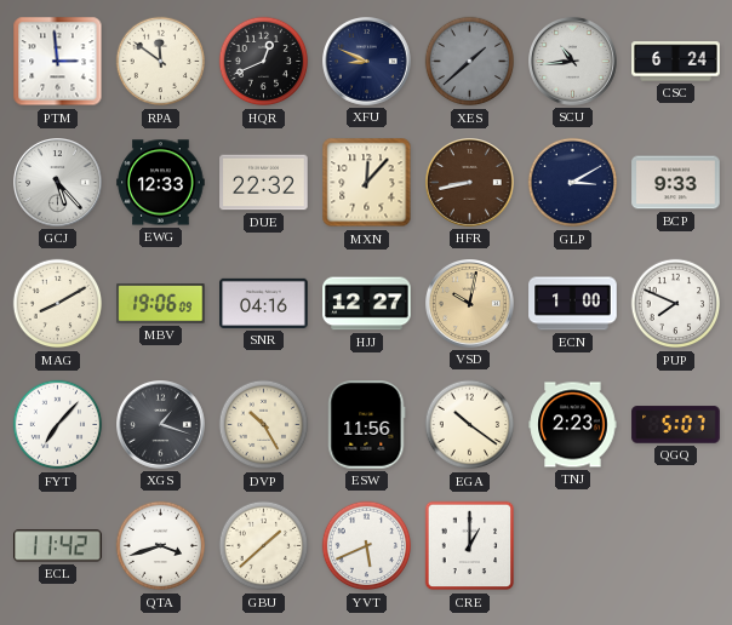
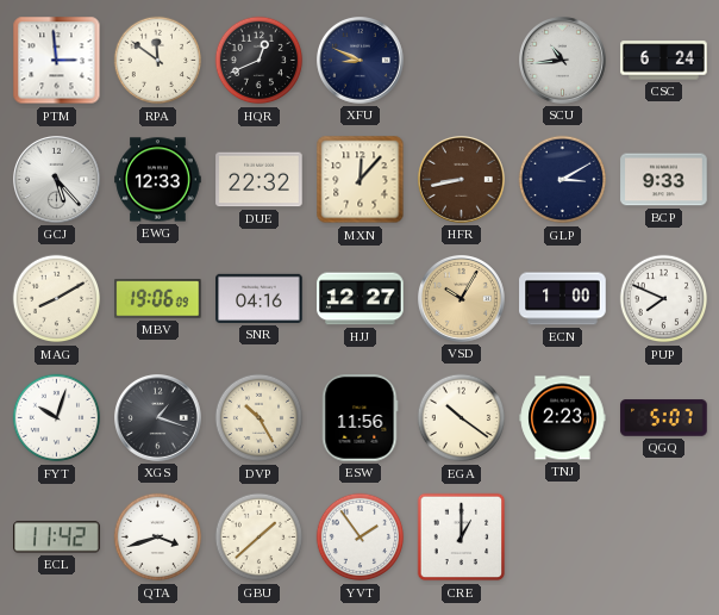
XES: 1:38 -> none
VSD: 10:02 -> 10:05
FYT: 7:07 -> 10:03
YVT: 5:41 -> 1:54
